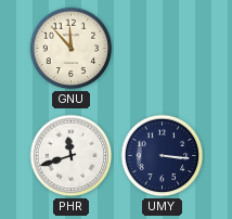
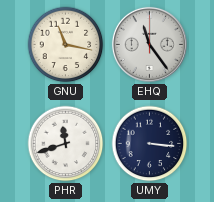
GNU: 11:53 -> 11:17
EHQ: none -> 11:24
